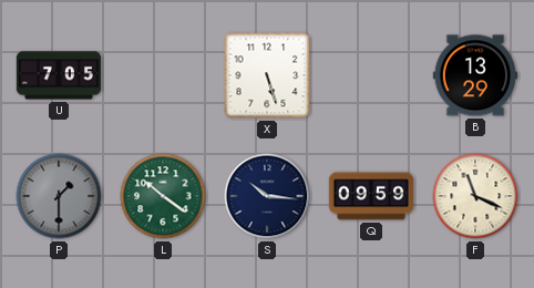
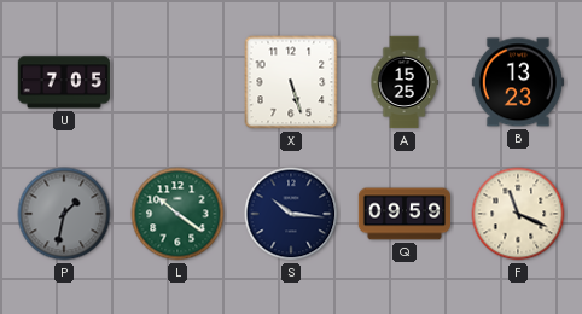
A: none -> 15:25
B: 13:29 -> 13:23
P: 1:30 -> 1:32
